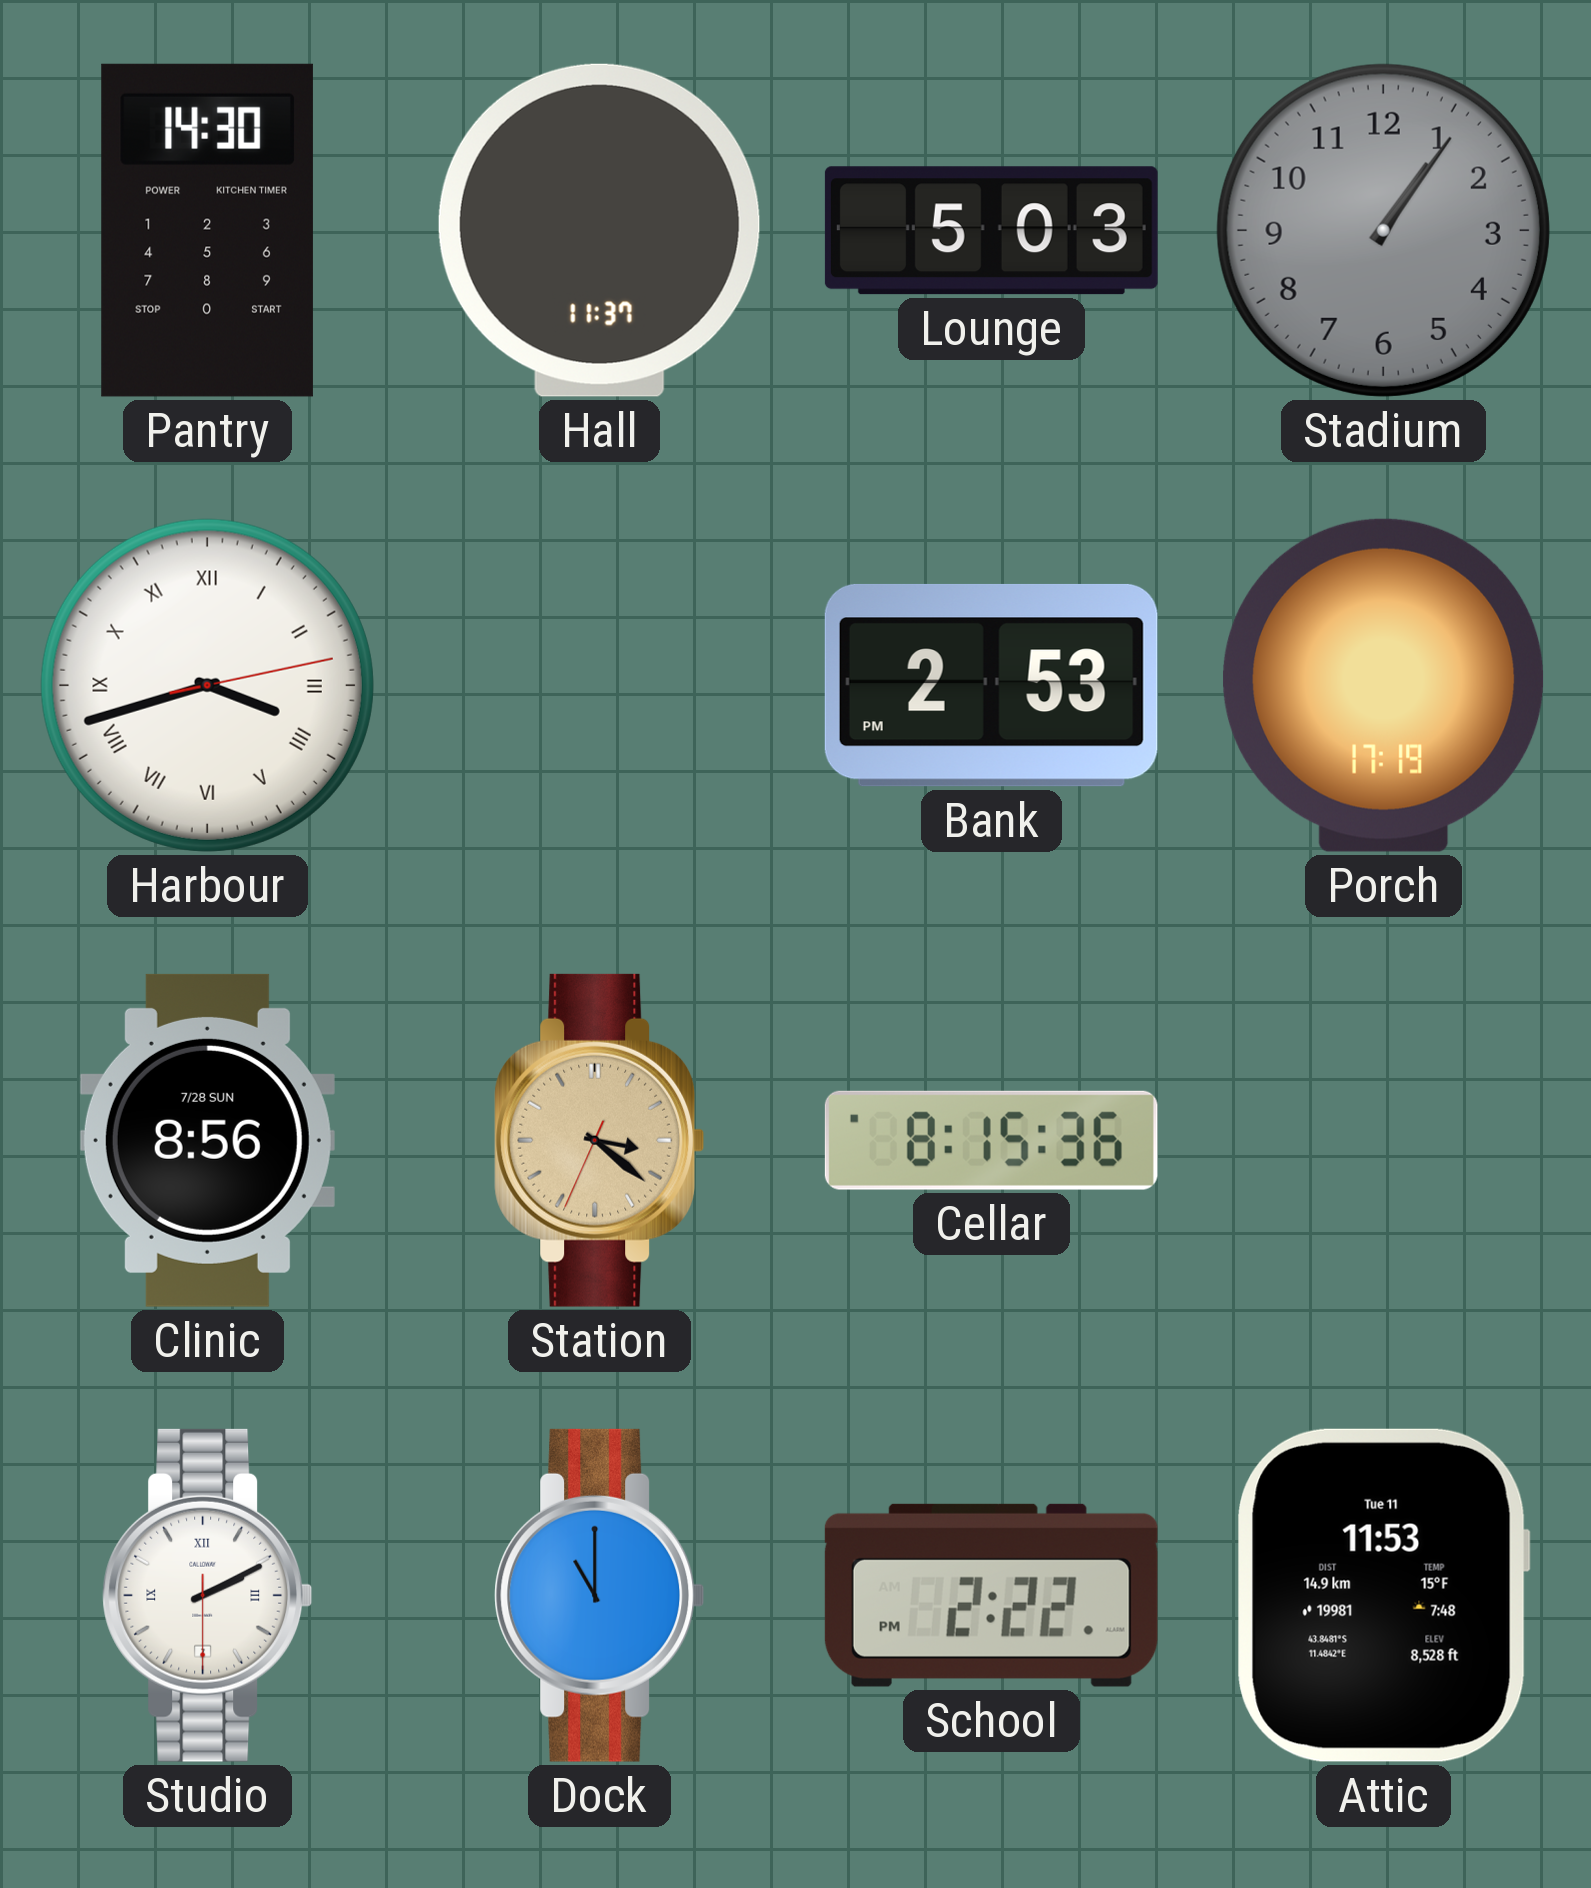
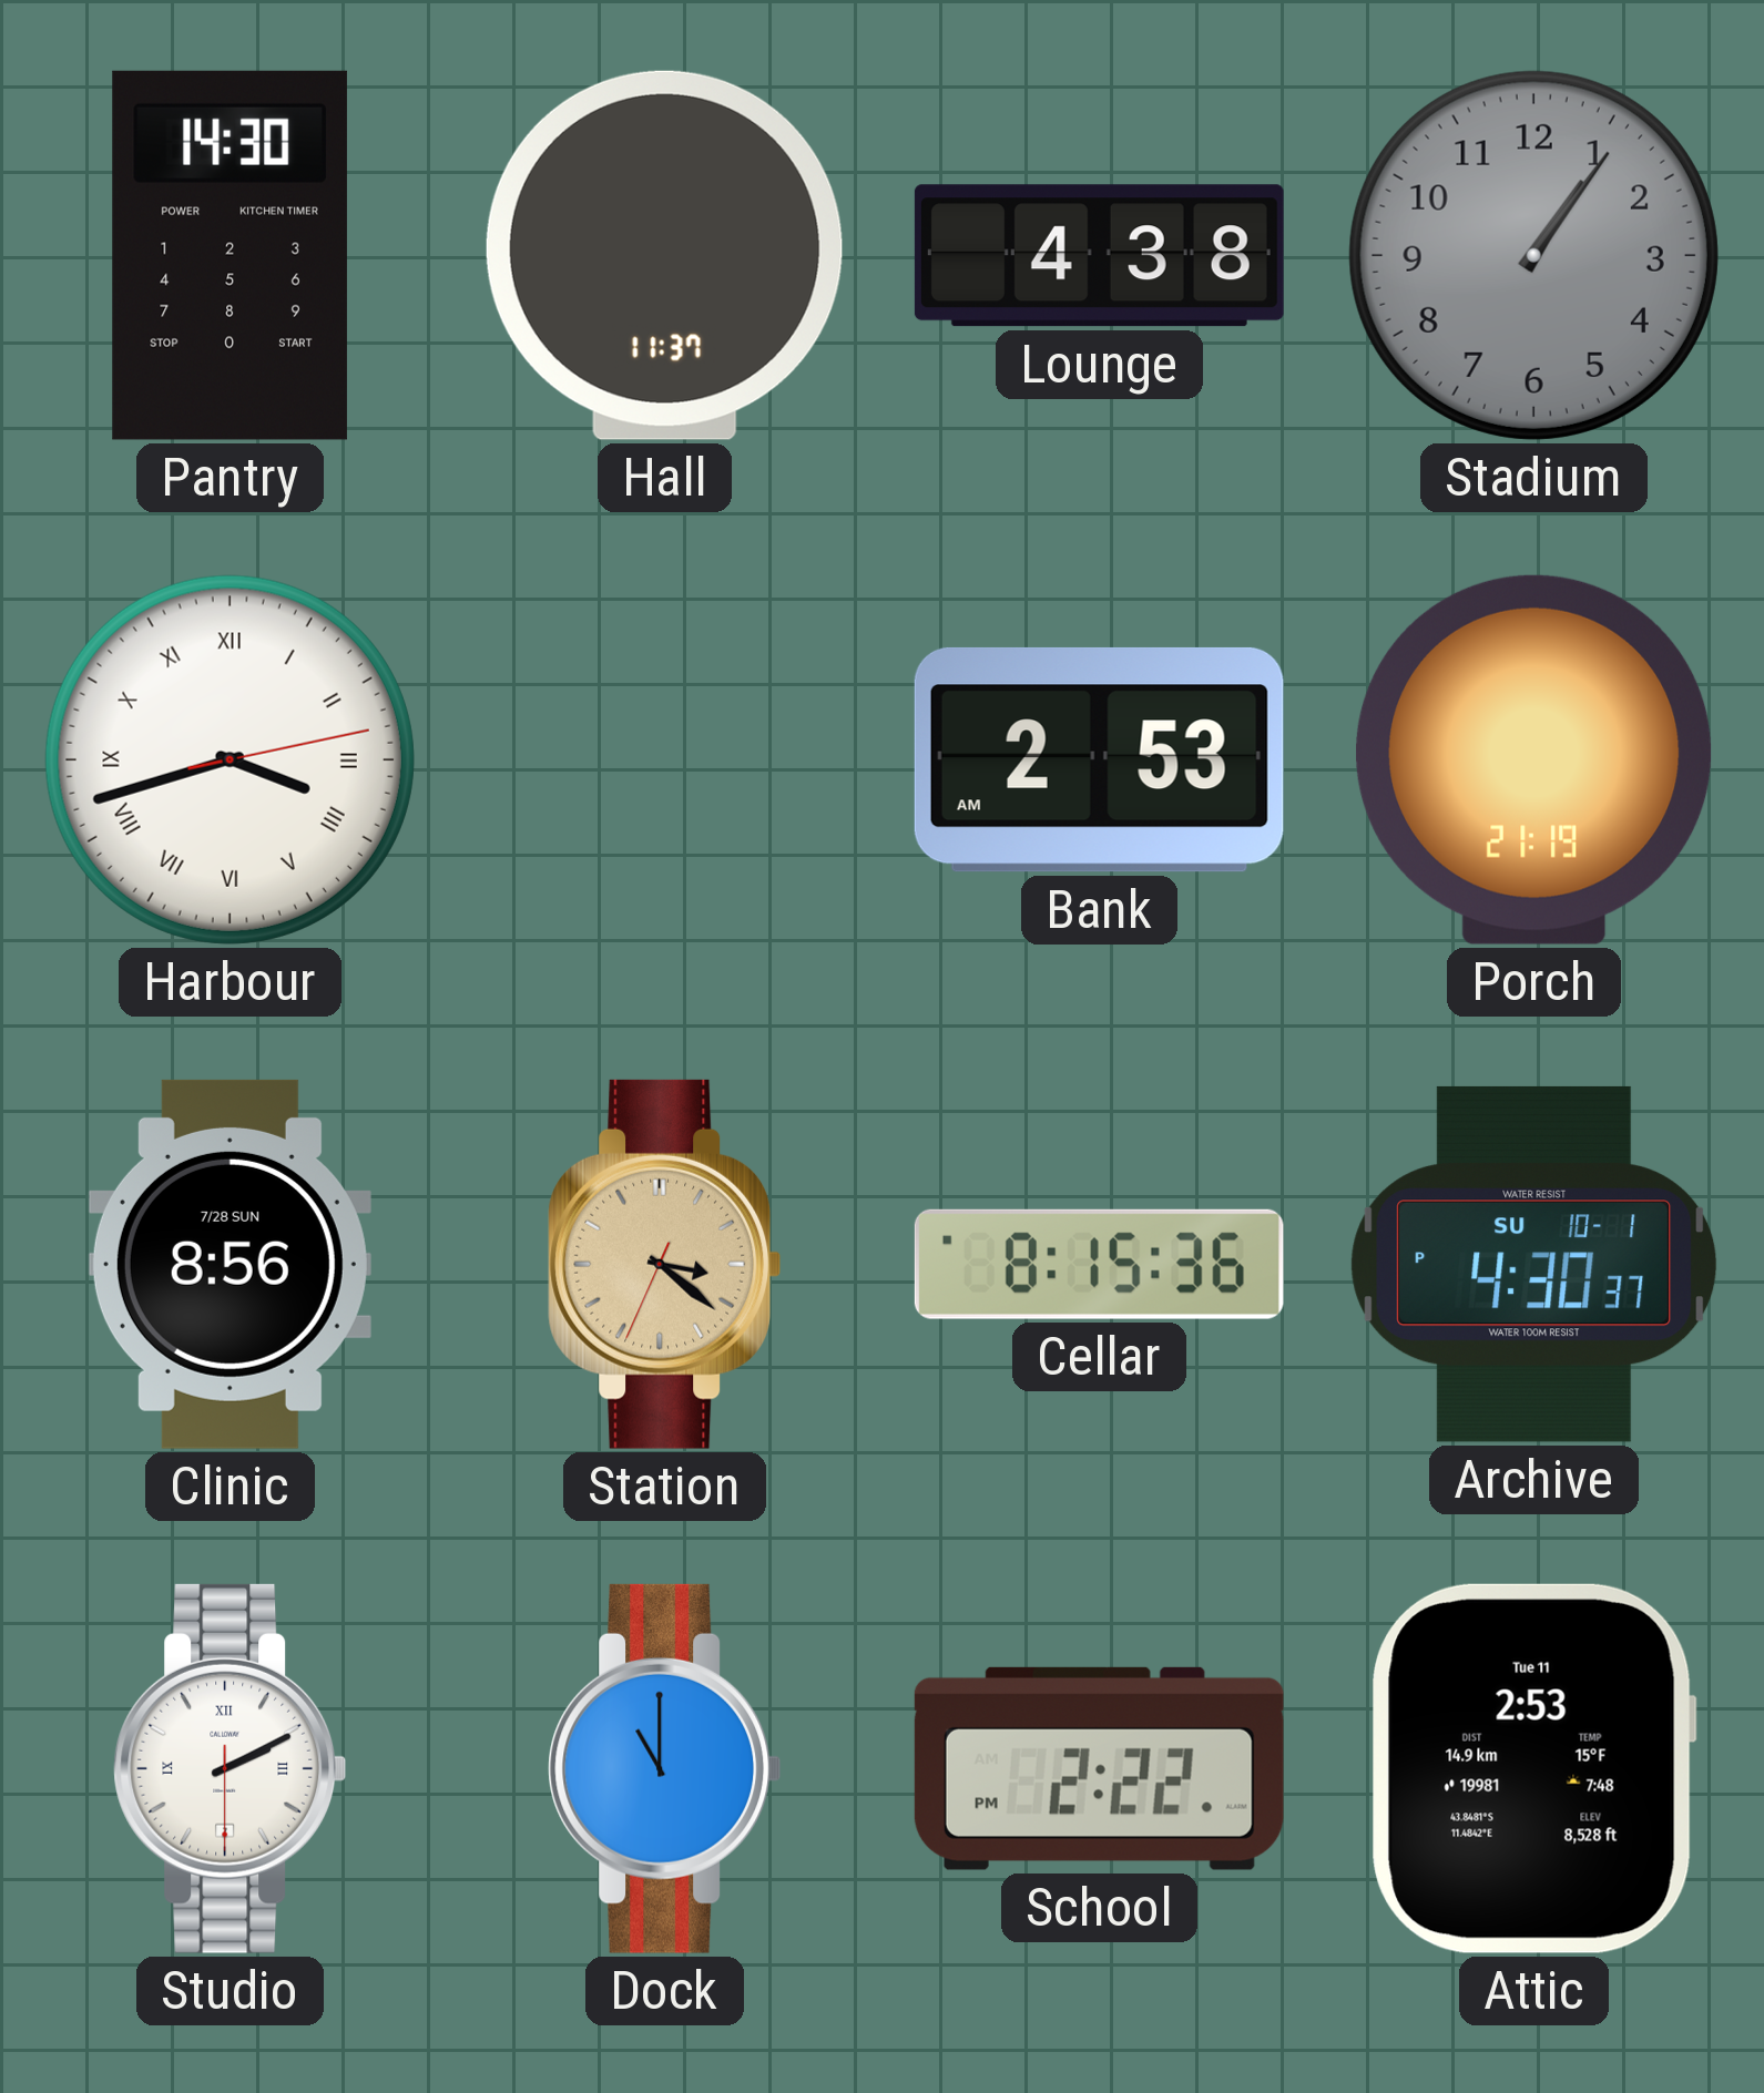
Lounge: 5:03 -> 4:38
Bank: 2:53 PM -> 2:53 AM
Porch: 17:19 -> 21:19
Archive: none -> 4:30
Attic: 11:53 -> 2:53
